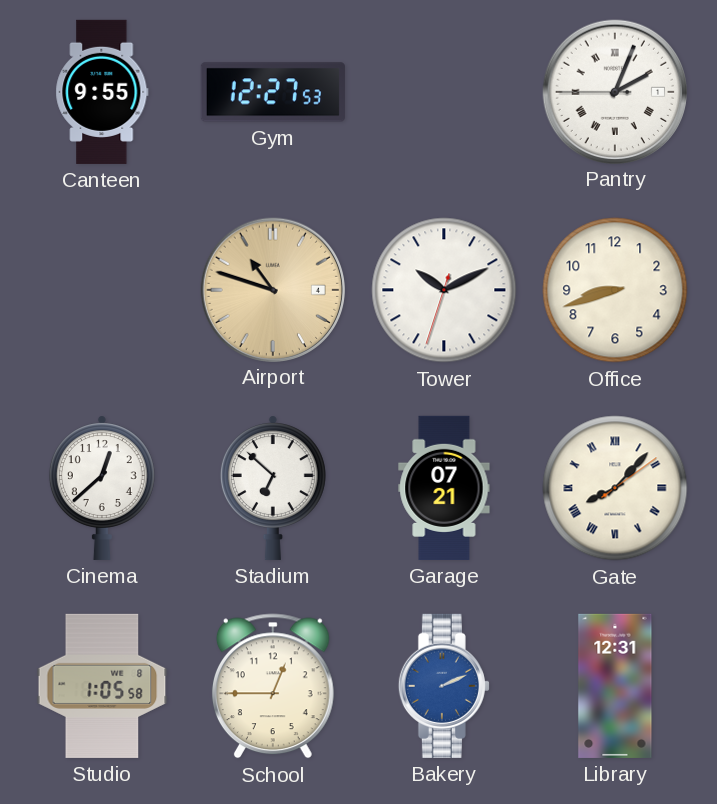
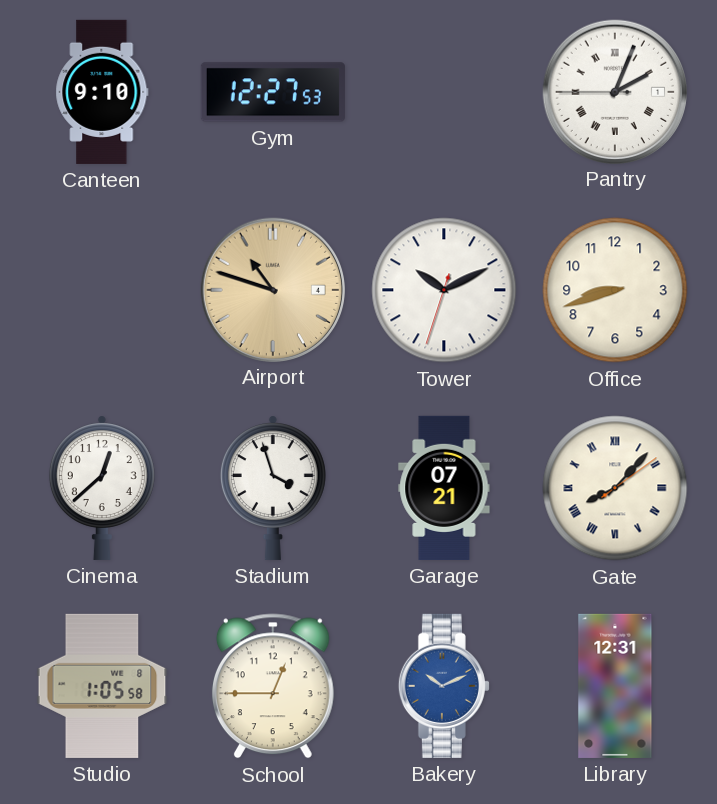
Canteen: 9:55 -> 9:10
Stadium: 6:52 -> 3:57
Bakery: 2:11 -> 10:11
